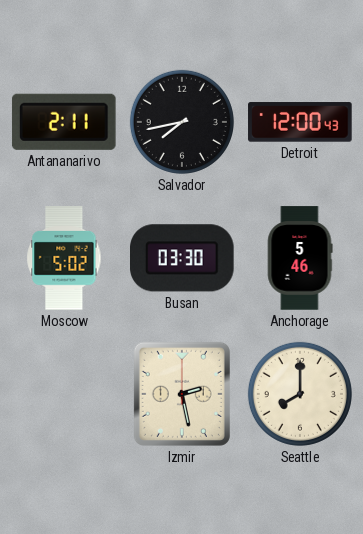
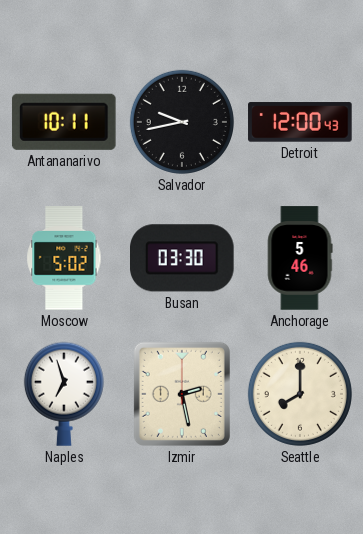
Antananarivo: 2:11 -> 10:11
Salvador: 7:43 -> 9:43
Naples: none -> 6:57
